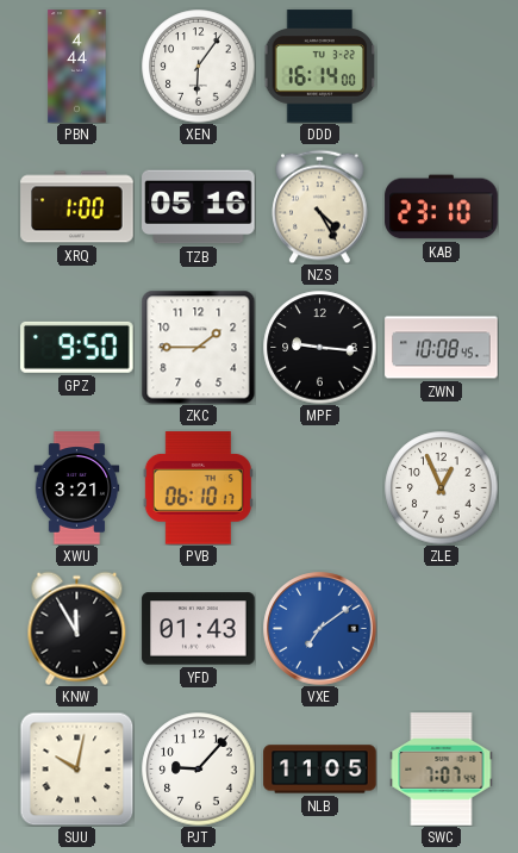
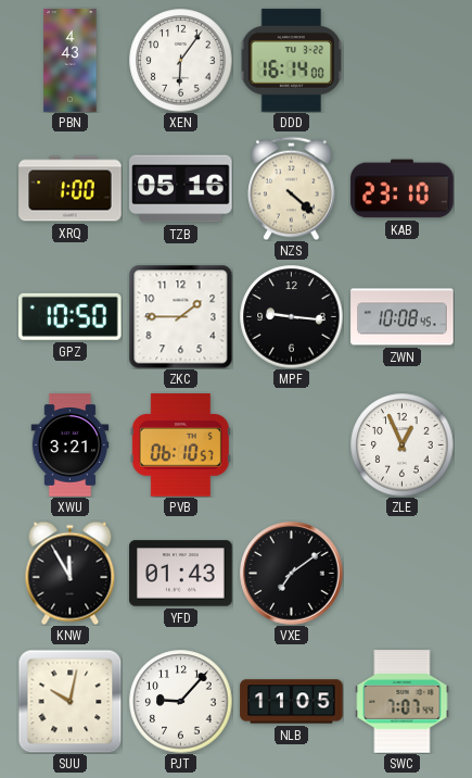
PBN: 4:44 -> 4:43
NZS: 4:25 -> 4:22
GPZ: 9:50 -> 10:50
PVB: 06:10:17 -> 06:10:57
VXE dial: blue -> black
